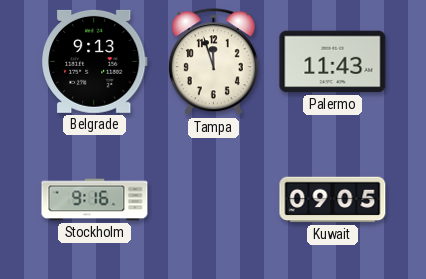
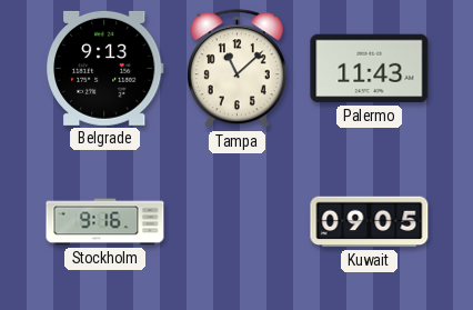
Tampa: 11:57 -> 11:08
